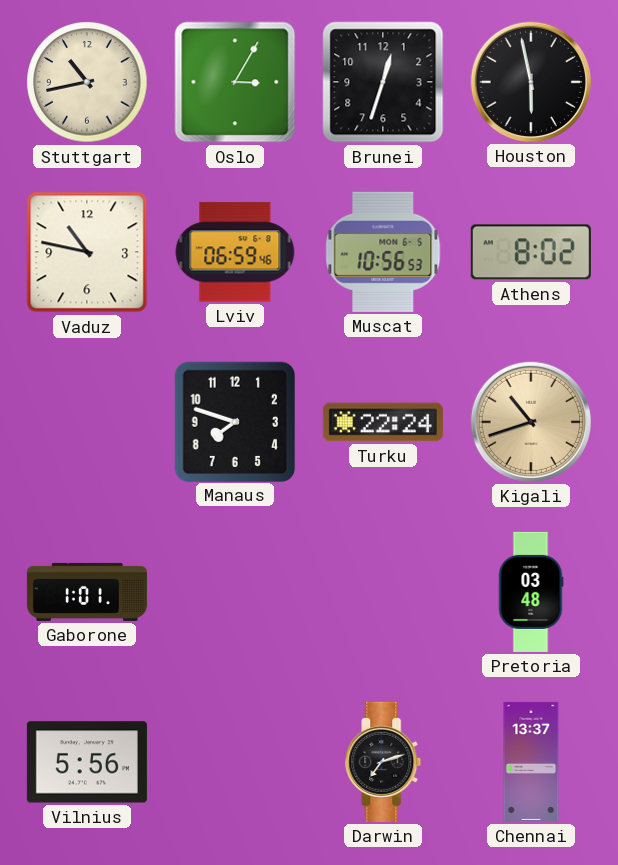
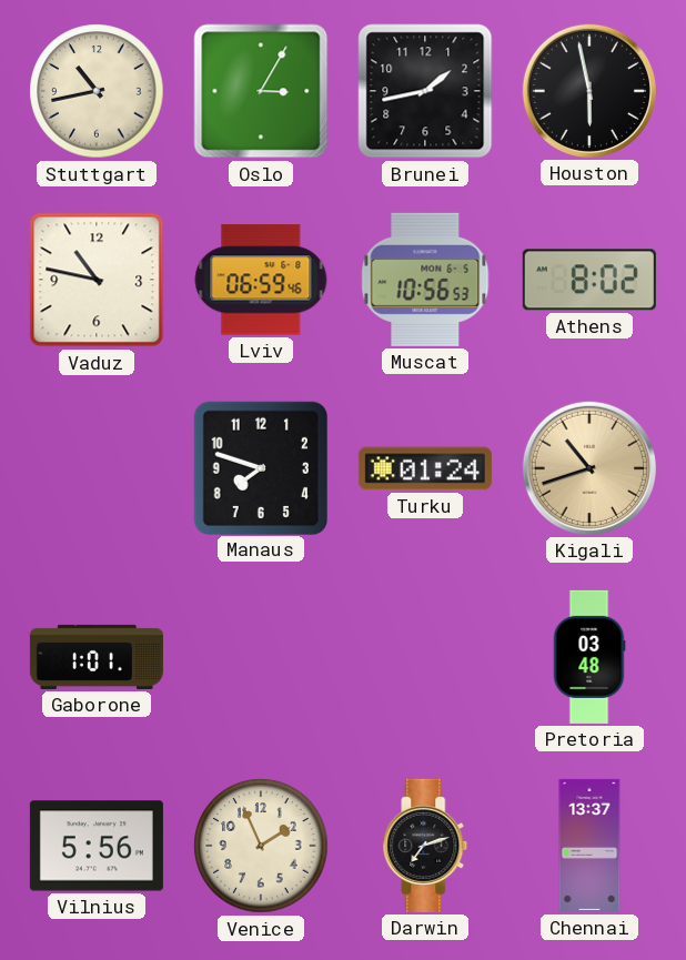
Brunei: 12:33 -> 1:43
Turku: 22:24 -> 01:24
Venice: none -> 1:56
